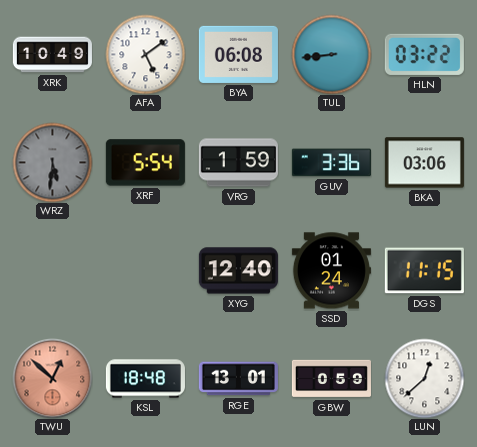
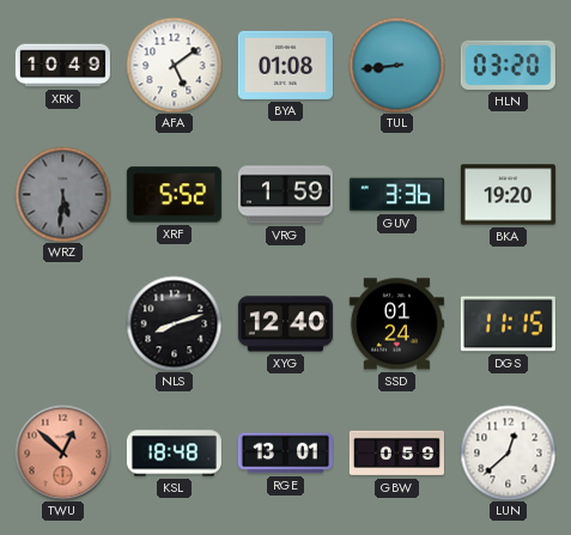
BYA: 06:08 -> 01:08
HLN: 03:22 -> 03:20
XRF: 5:54 -> 5:52
BKA: 03:06 -> 19:20
NLS: none -> 8:12
